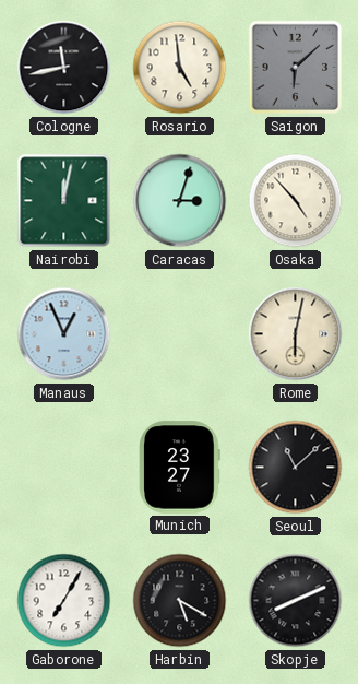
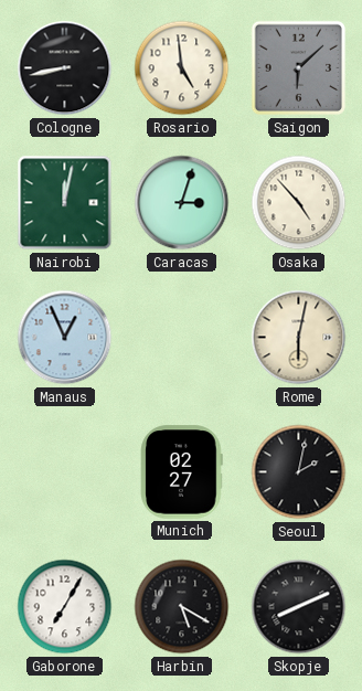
Cologne: 11:43 -> 8:43
Munich: 23:27 -> 02:27
Seoul: 11:08 -> 2:02
